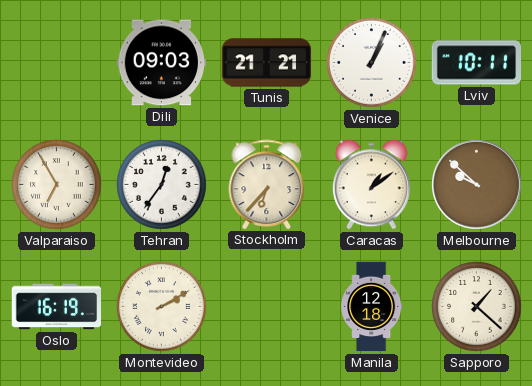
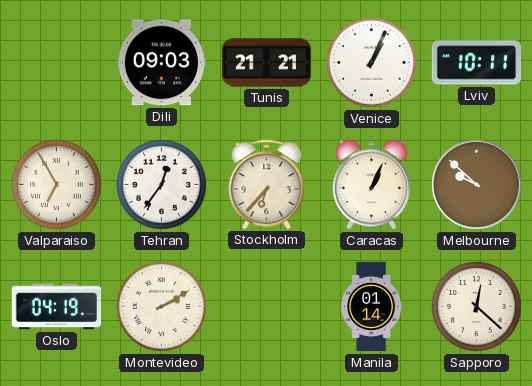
Caracas: 1:09 -> 1:04
Oslo: 16:19 -> 04:19
Manila: 12:18 -> 01:14
Sapporo: 1:22 -> 12:22
